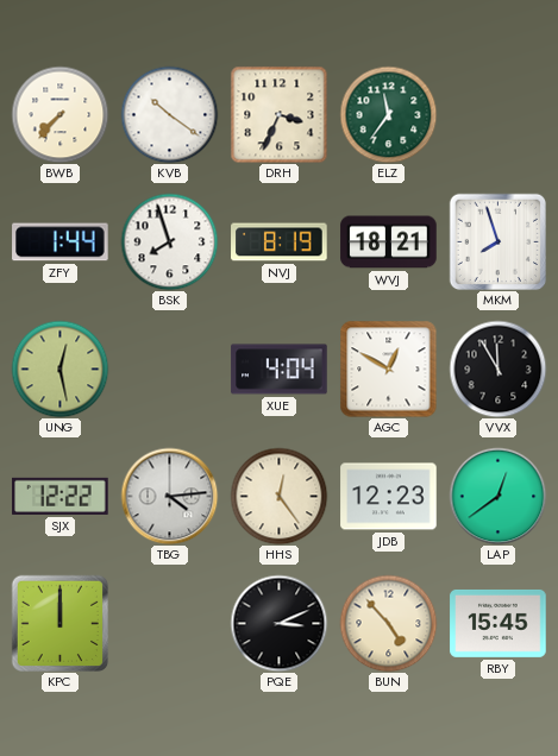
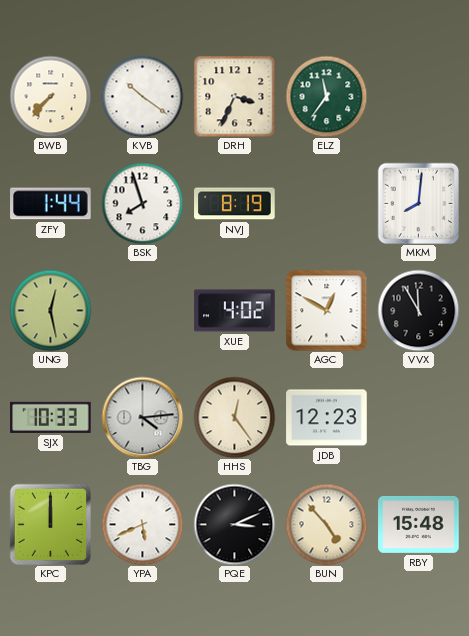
WVJ: 18:21 -> none
MKM: 7:57 -> 8:01
XUE: 4:04 -> 4:02
SJX: 12:22 -> 10:33
LAP: 12:39 -> none
YPA: none -> 5:41
RBY: 15:45 -> 15:48
